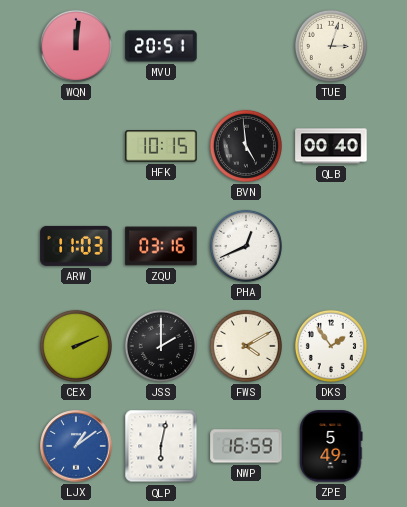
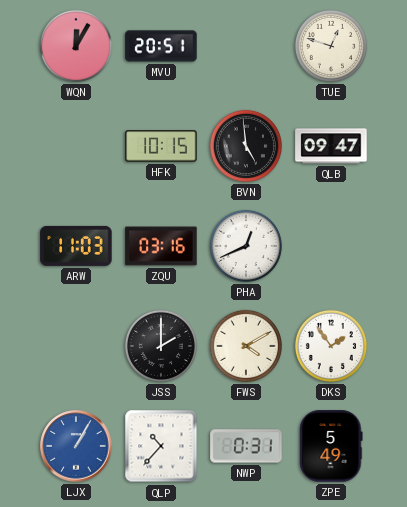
WQN: 12:01 -> 12:05
TUE: 3:03 -> 12:48
QLB: 00:40 -> 09:47
CEX: 2:11 -> none
LJX: 1:09 -> 1:05
QLP: 6:02 -> 10:37
NWP: 16:59 -> 0:31
